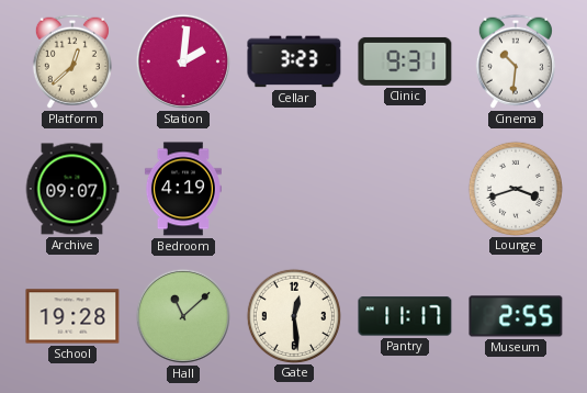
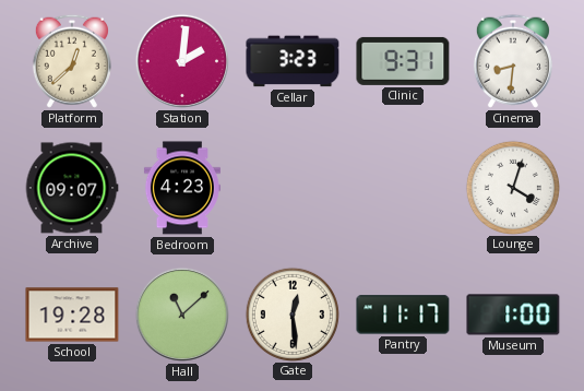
Cinema: 10:31 -> 8:31
Bedroom: 4:19 -> 4:23
Lounge: 3:42 -> 4:03
Museum: 2:55 -> 1:00
